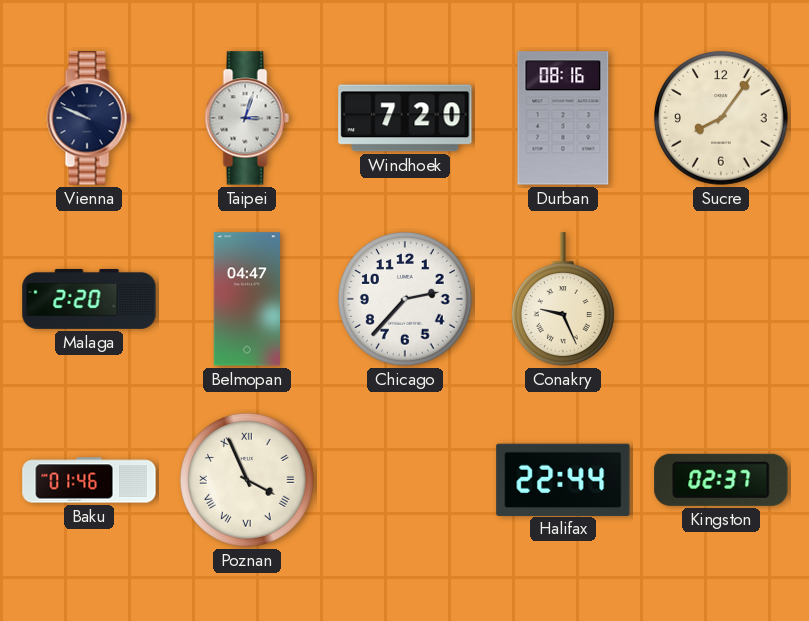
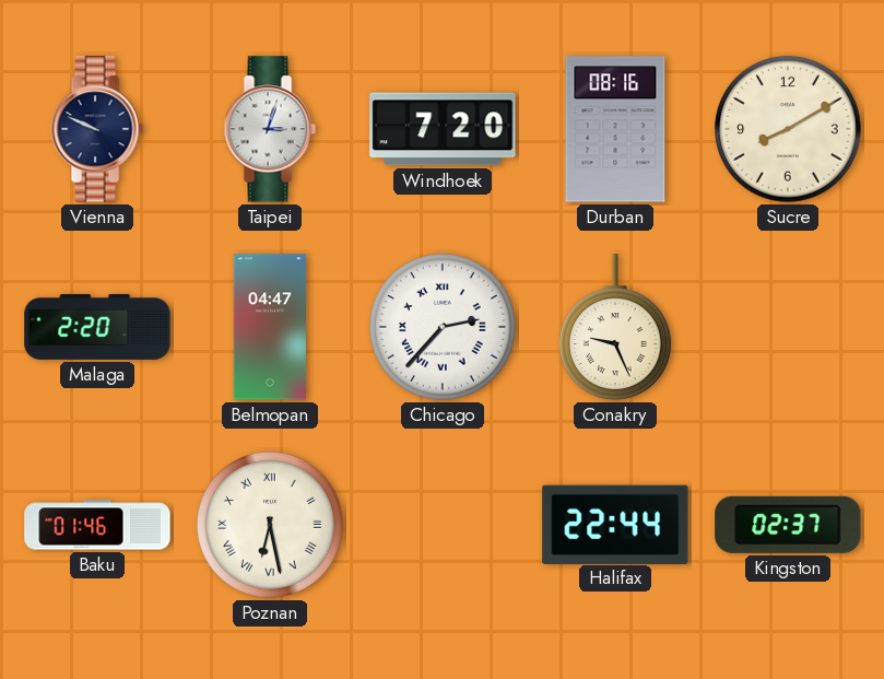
Sucre: 8:06 -> 8:10
Chicago numerals: Arabic -> Roman
Poznan: 3:56 -> 6:28
